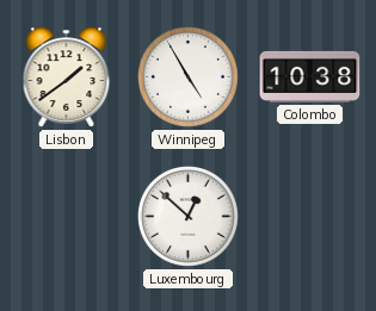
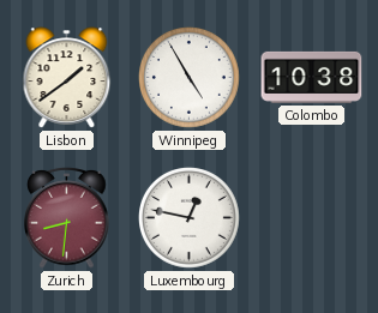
Zurich: none -> 8:31
Luxembourg: 12:52 -> 12:47
